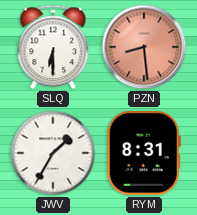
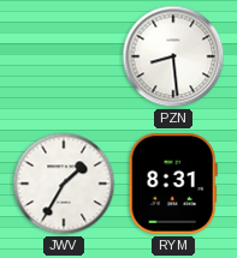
SLQ: 6:30 -> none
PZN dial: salmon -> white
